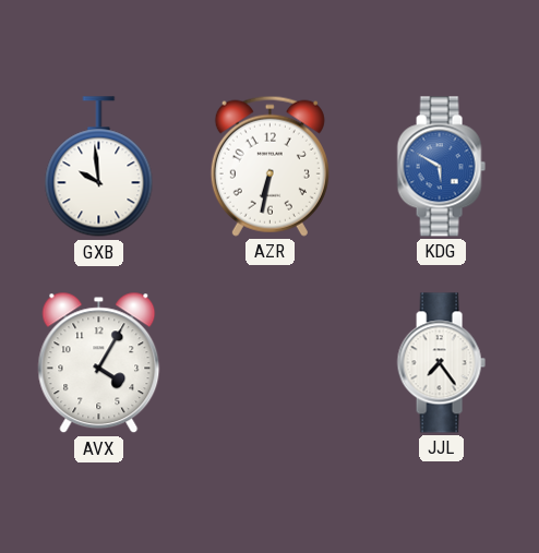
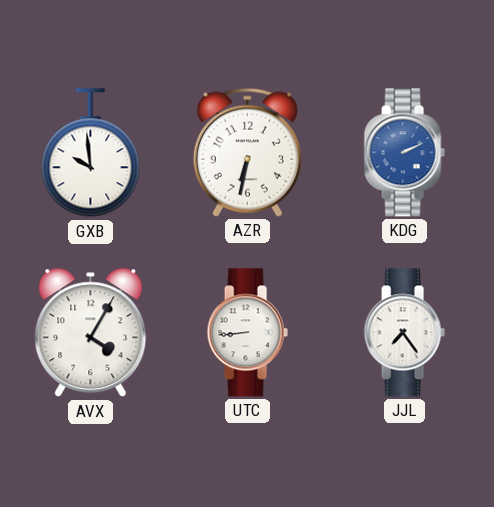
KDG: 5:50 -> 2:11
UTC: none -> 8:44
